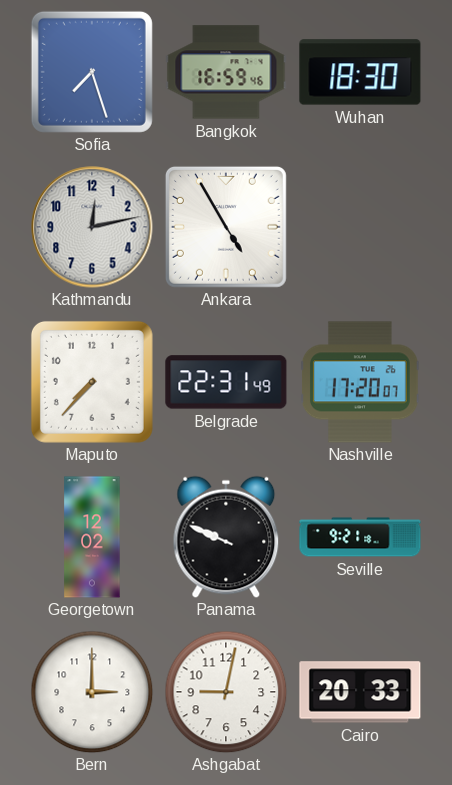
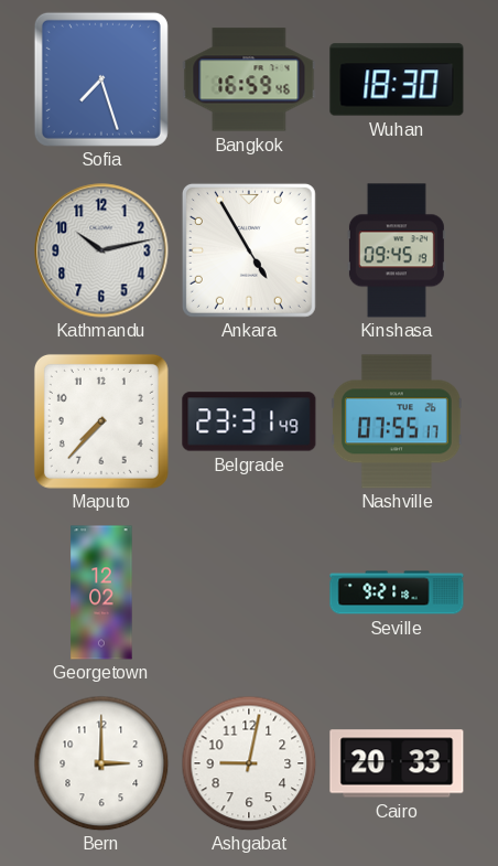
Kathmandu: 12:13 -> 10:13
Kinshasa: none -> 09:45
Belgrade: 22:31 -> 23:31
Nashville: 17:20 -> 07:55
Panama: 9:49 -> none
